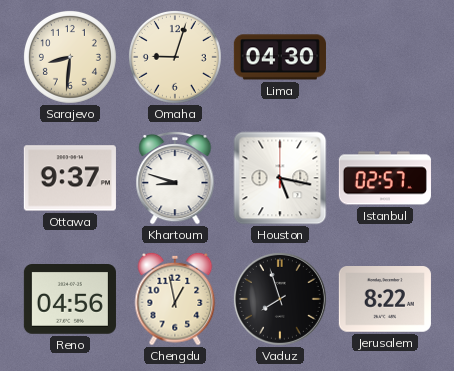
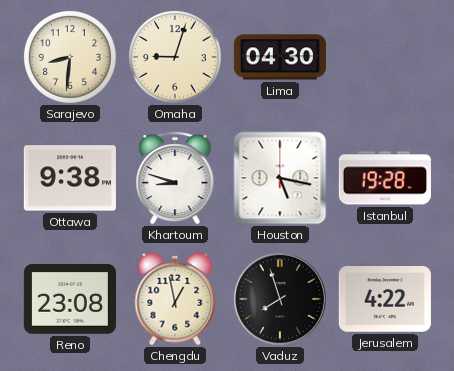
Ottawa: 9:37 -> 9:38
Istanbul: 02:57 -> 19:28
Reno: 04:56 -> 23:08
Jerusalem: 8:22 -> 4:22
